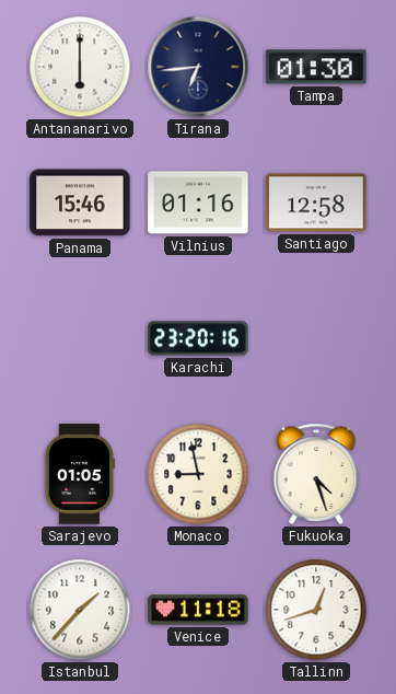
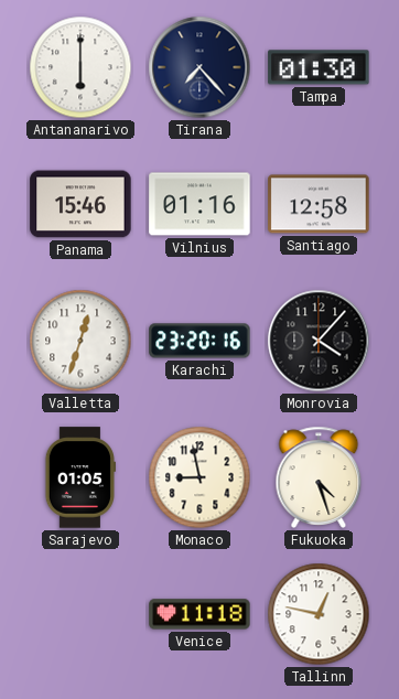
Tirana: 6:44 -> 7:23
Valletta: none -> 12:33
Monrovia: none -> 4:07
Istanbul: 1:37 -> none
Tallinn: 12:42 -> 12:47
